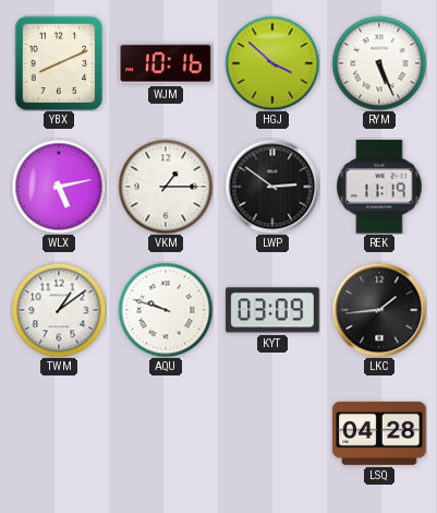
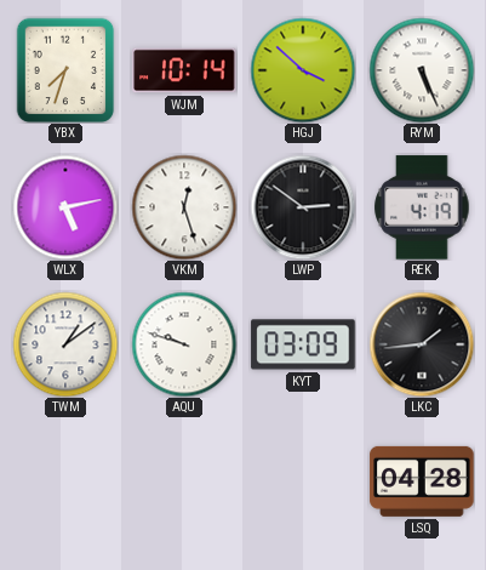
YBX: 8:11 -> 7:33
WJM: 10:16 -> 10:14
VKM: 1:15 -> 12:27
REK: 11:19 -> 4:19
